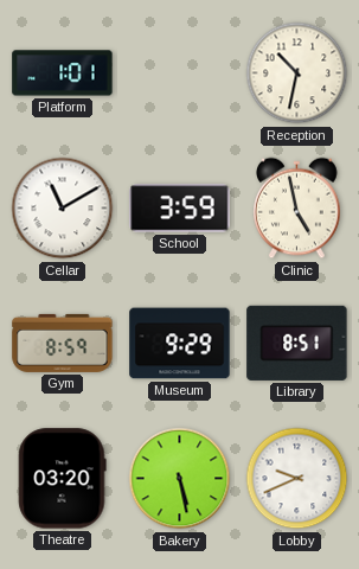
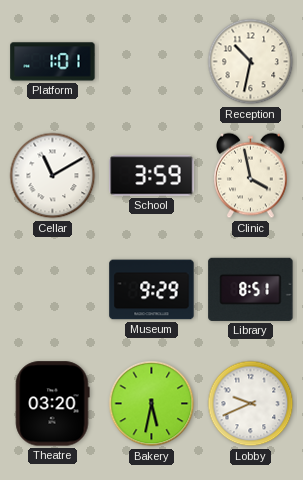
Clinic: 4:58 -> 3:58
Gym: 8:59 -> none
Bakery: 5:28 -> 5:32
